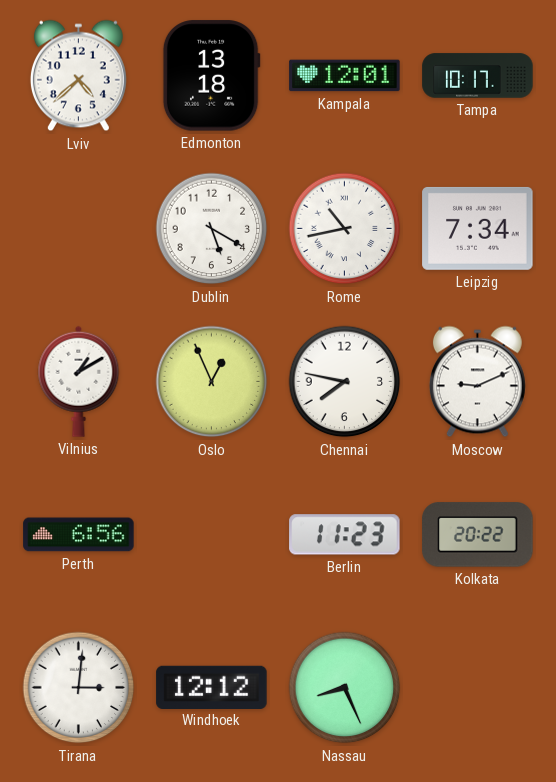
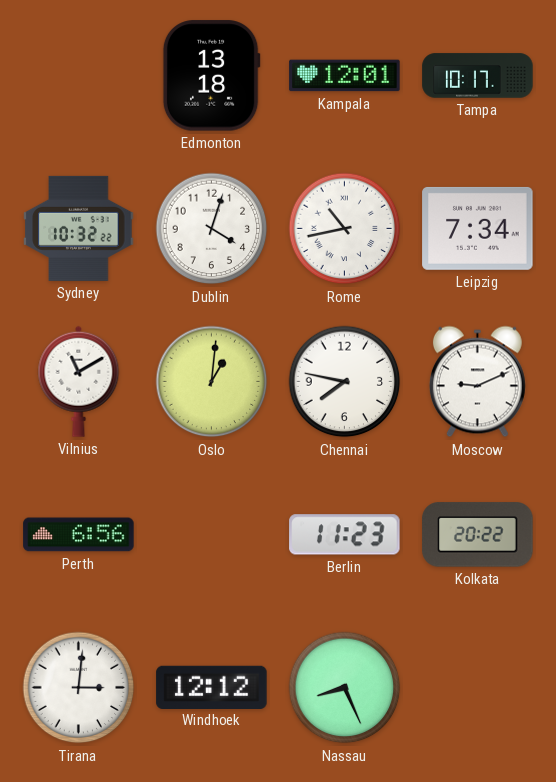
Lviv: 4:38 -> none
Sydney: none -> 10:32
Dublin: 5:20 -> 4:03
Vilnius: 1:10 -> 11:10
Oslo: 12:56 -> 1:01
